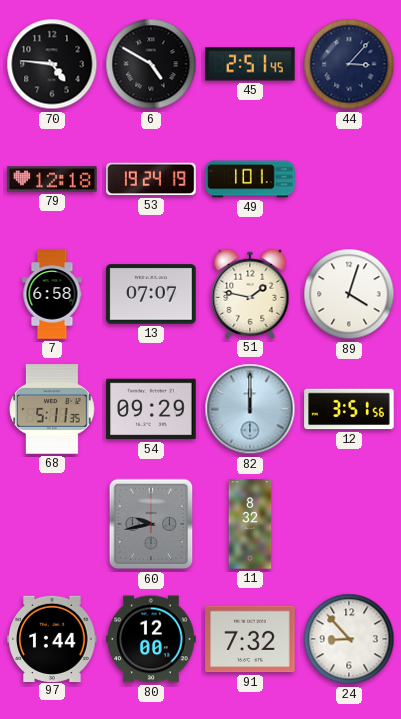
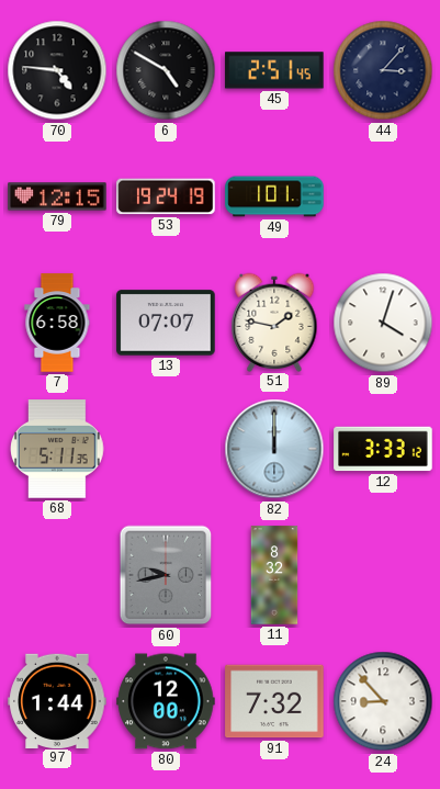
79: 12:18 -> 12:15
54: 09:29 -> none
12: 3:51 -> 3:33
